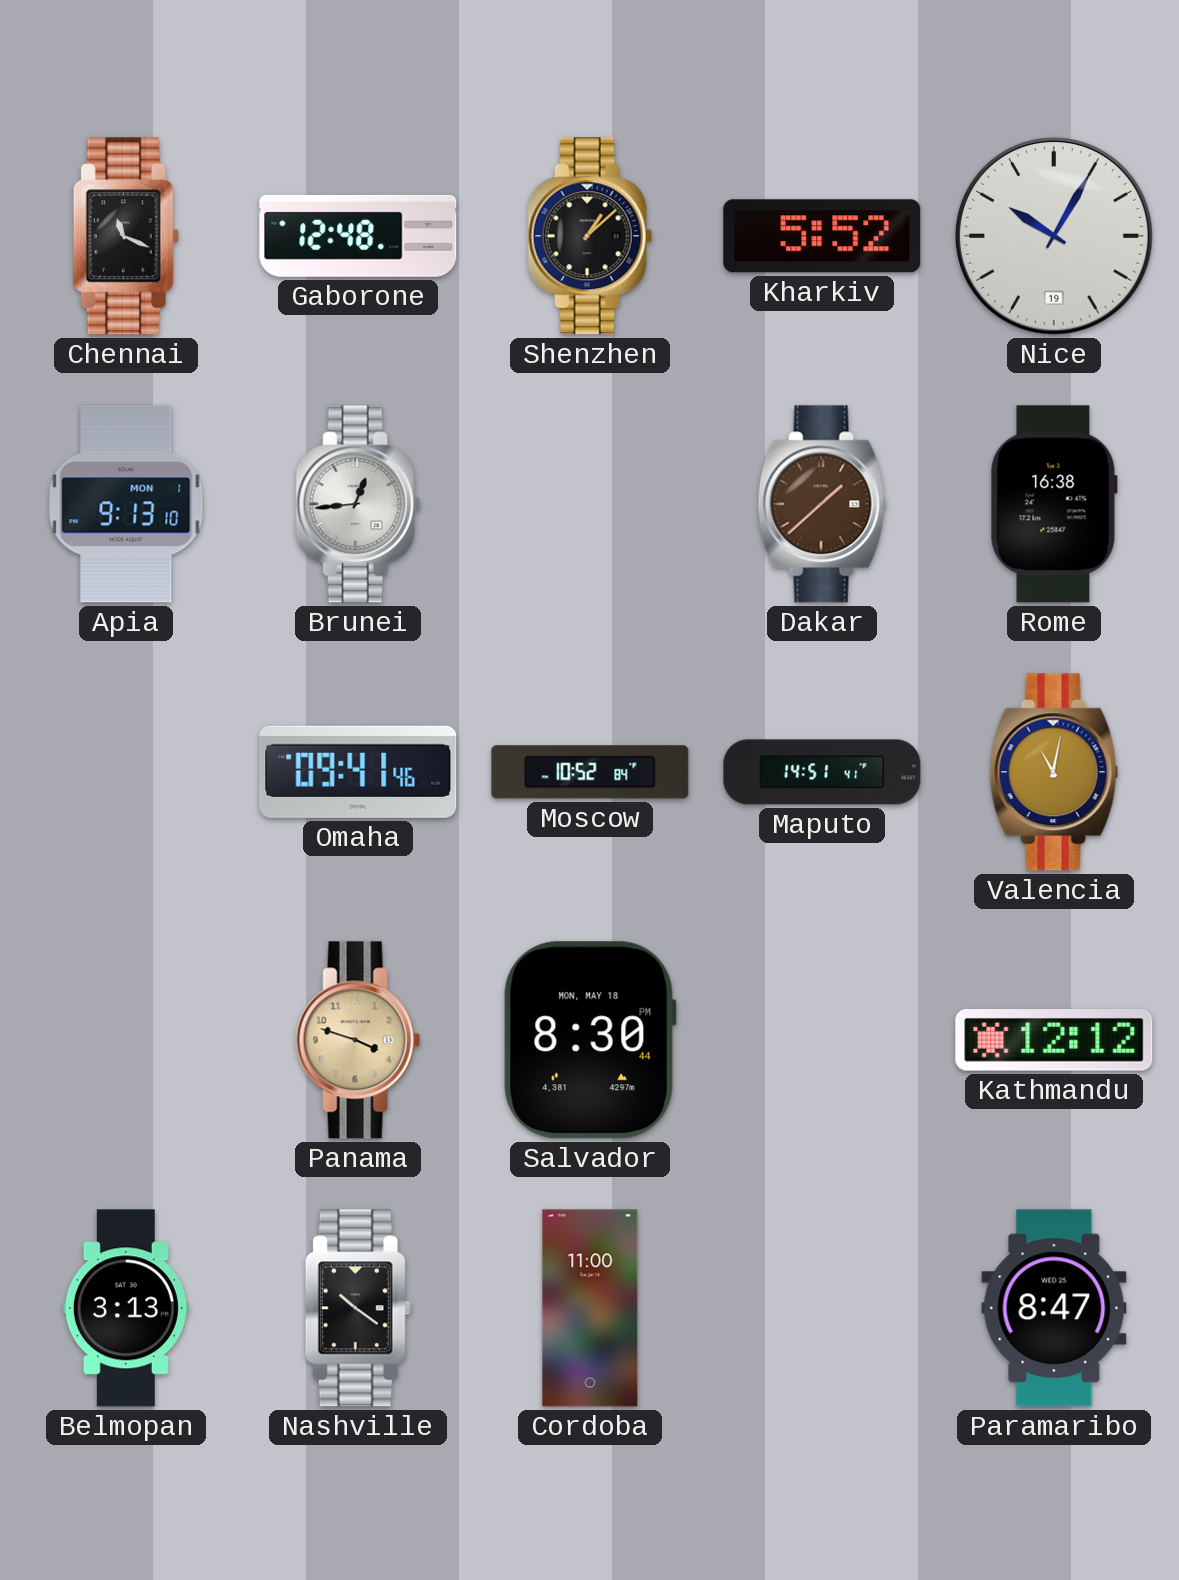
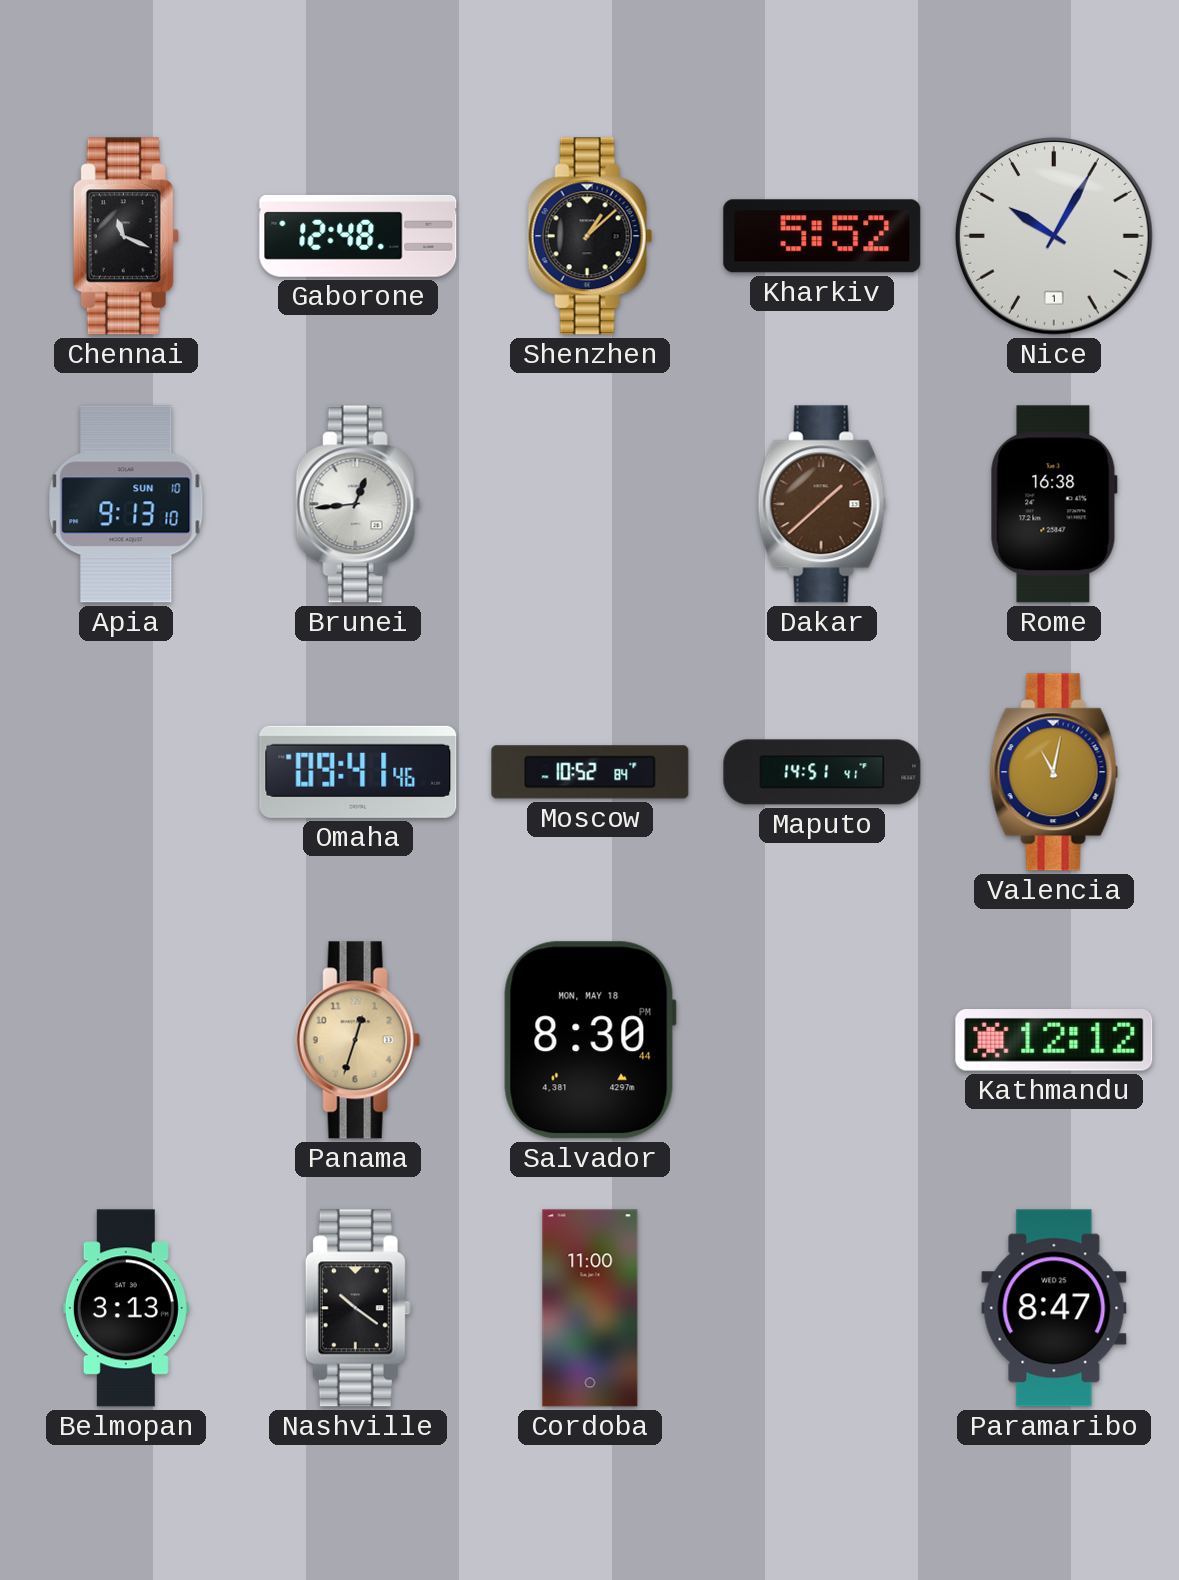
Nice date: 19 -> 1
Apia date: MON 1 -> SUN 10
Panama: 3:48 -> 12:33
